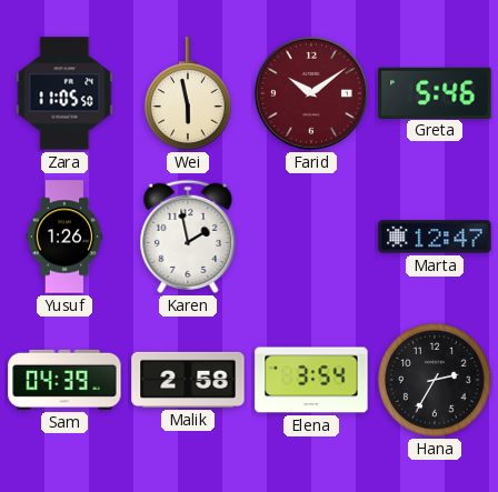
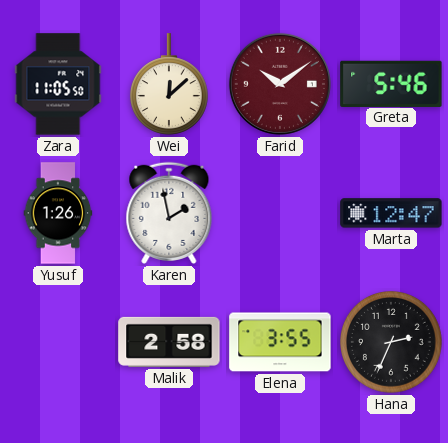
Wei: 5:58 -> 12:08
Sam: 04:39 -> none
Elena: 3:54 -> 3:55
Hana: 2:35 -> 2:34
